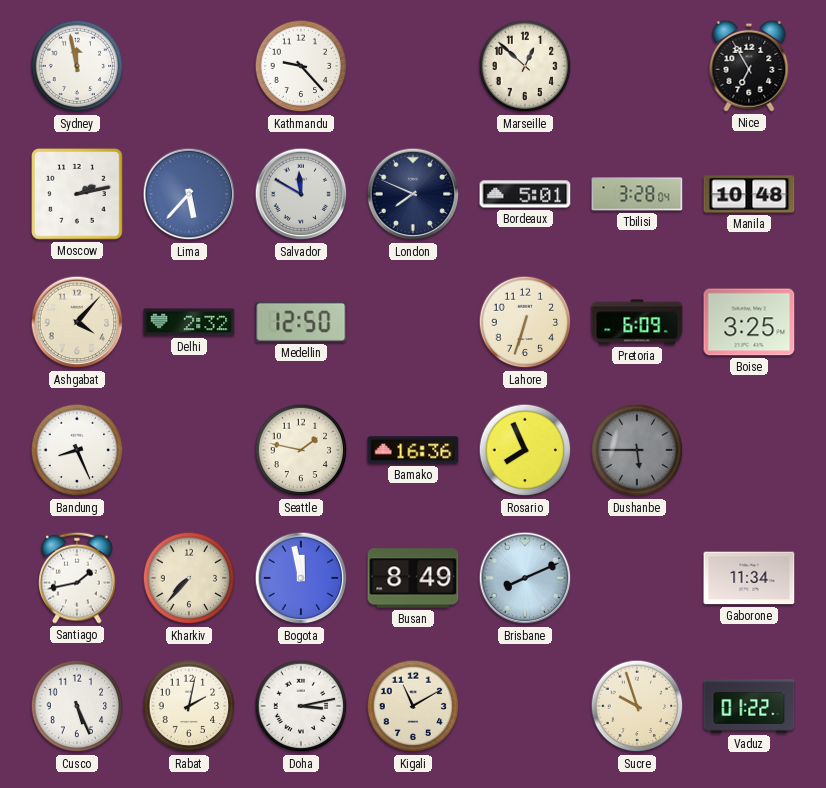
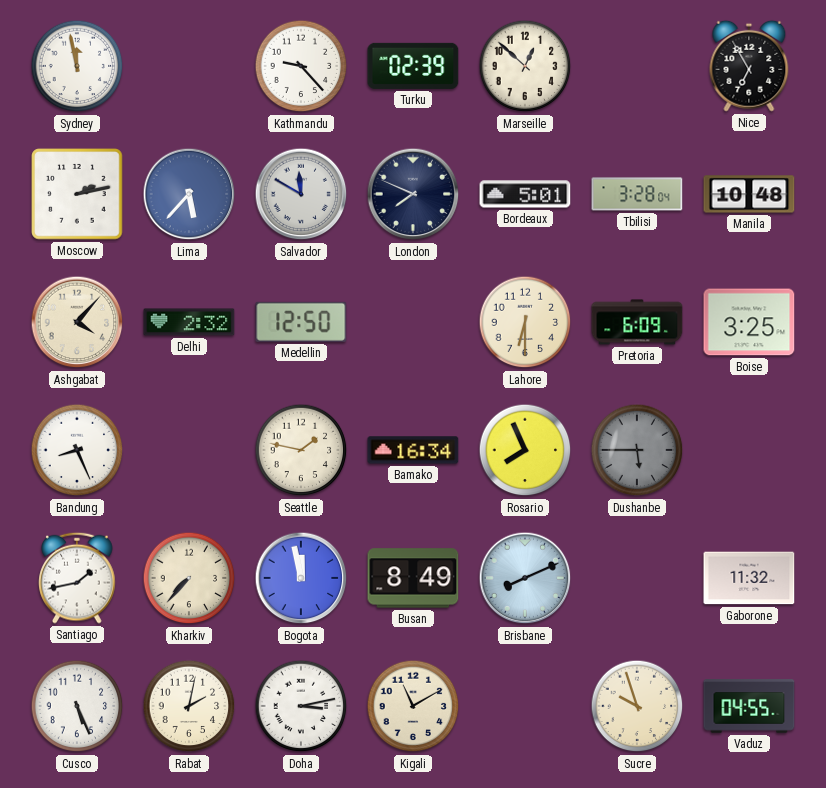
Turku: none -> 02:39
Lahore: 6:33 -> 6:30
Bamako: 16:36 -> 16:34
Gaborone: 11:34 -> 11:32
Vaduz: 01:22 -> 04:55
